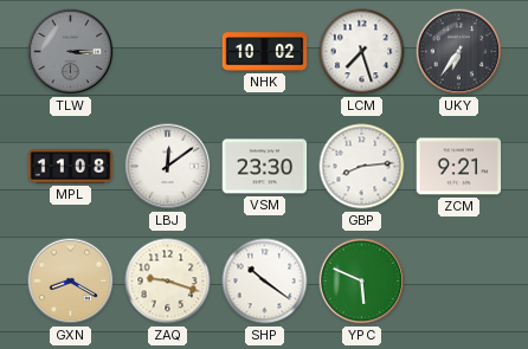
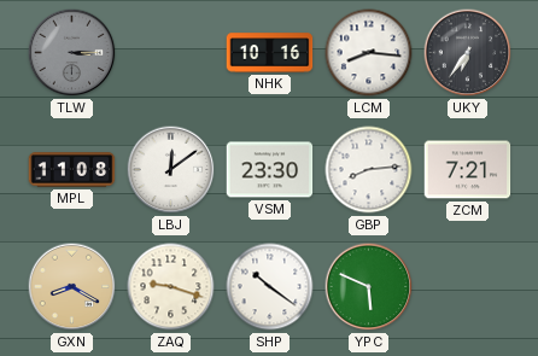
NHK: 10:02 -> 10:16
LCM: 7:27 -> 8:16
ZCM: 9:21 -> 7:21
